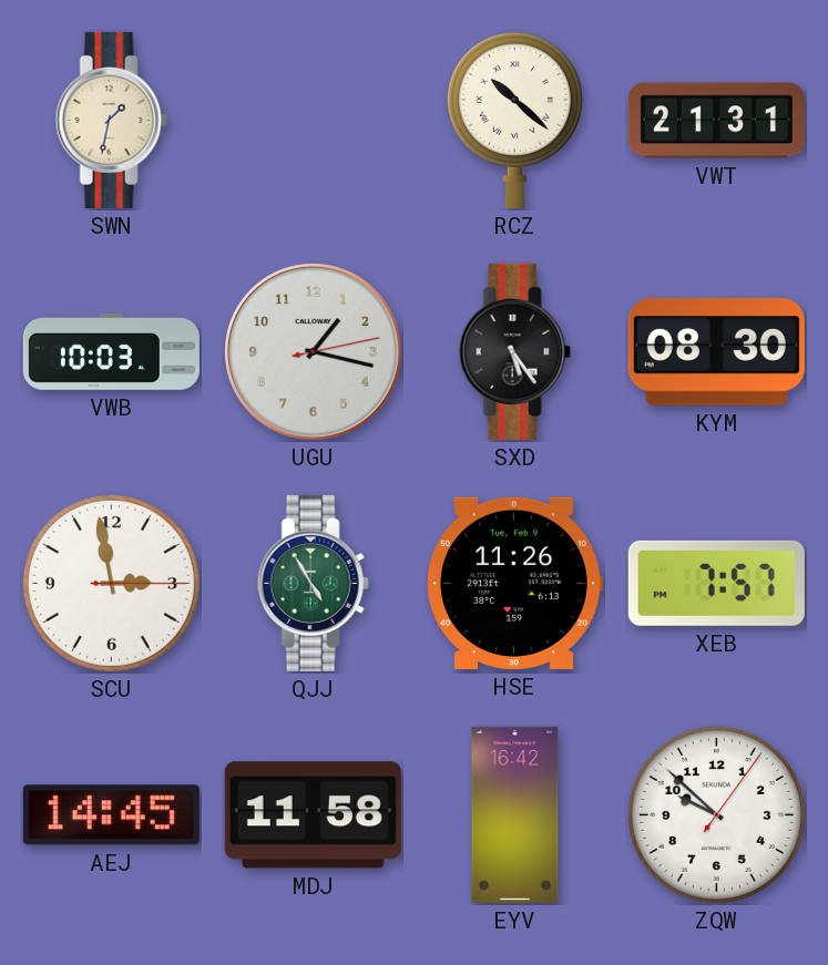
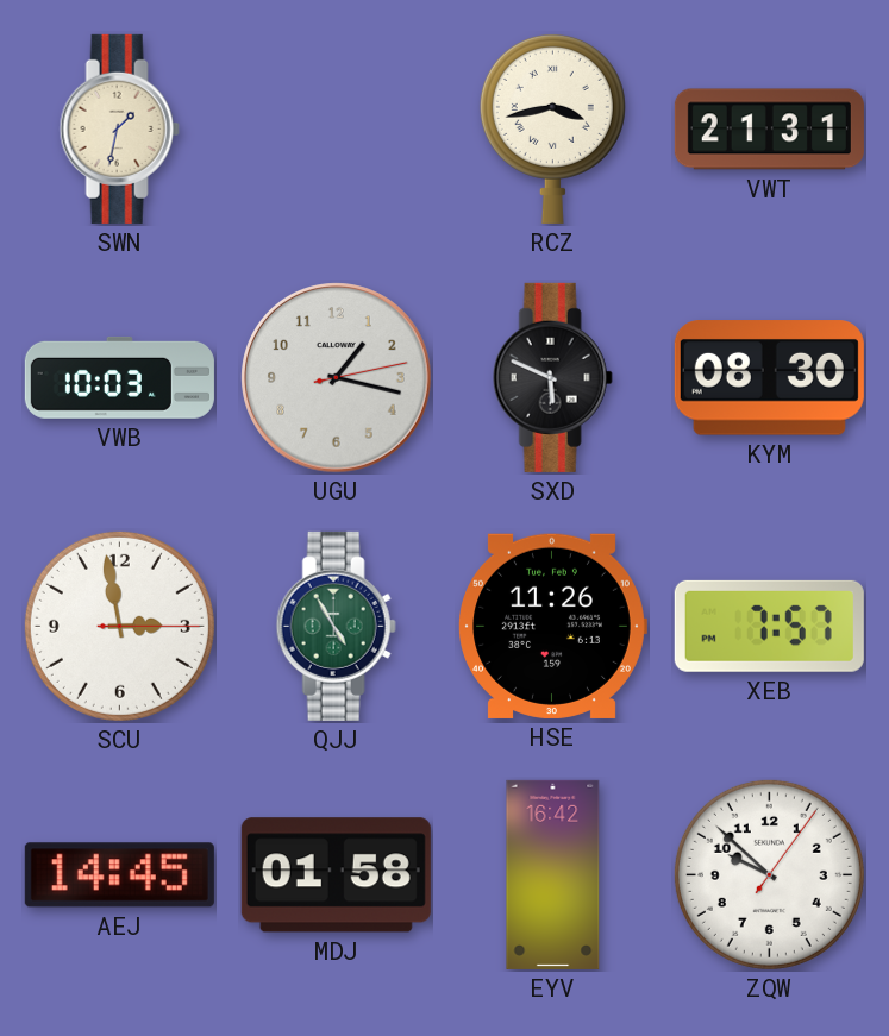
RCZ: 10:22 -> 3:43
SXD: 5:24 -> 5:49
MDJ: 11:58 -> 01:58
